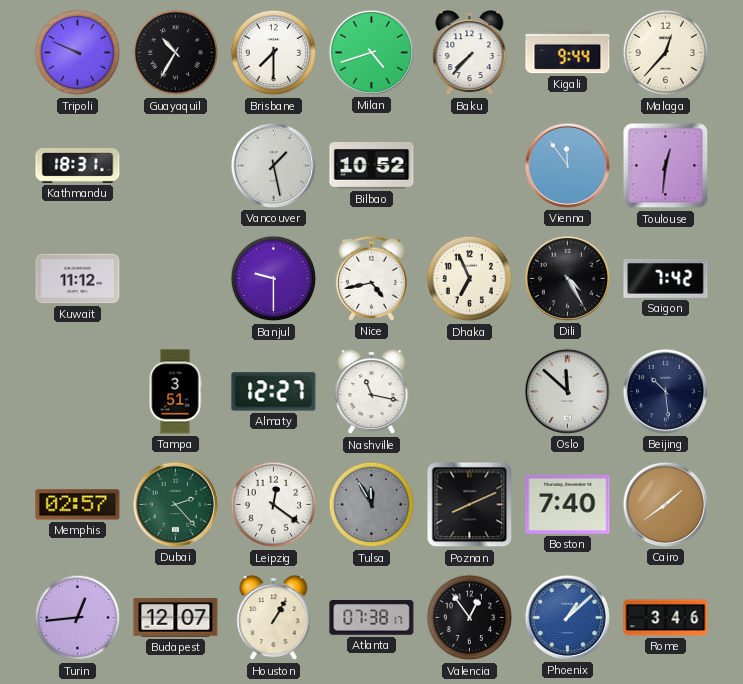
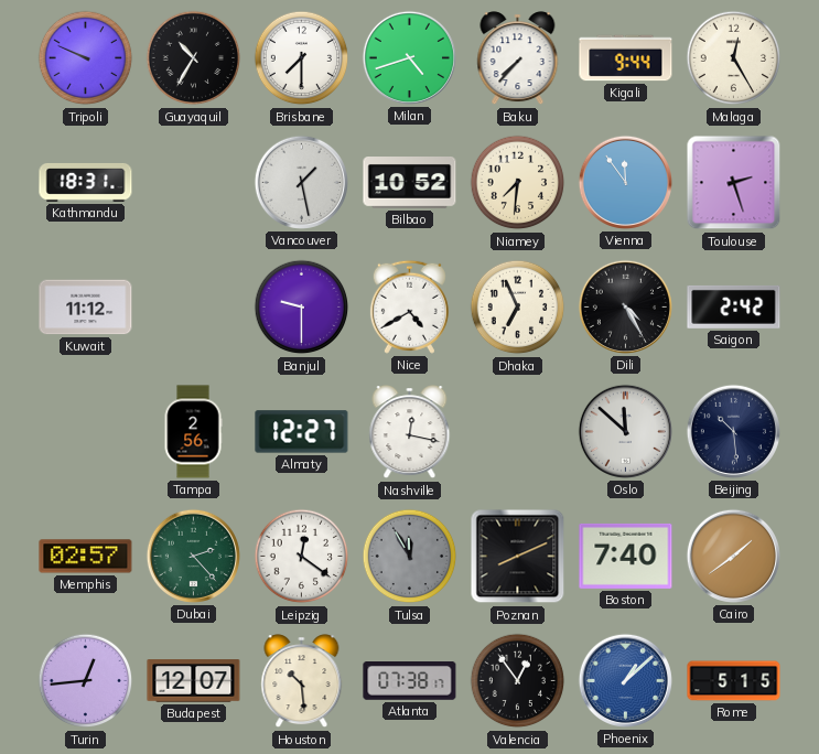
Malaga: 12:37 -> 12:25
Niamey: none -> 7:31
Toulouse: 12:31 -> 2:27
Nice: 4:43 -> 4:40
Saigon: 7:42 -> 2:42
Tampa: 3:51 -> 2:56
Nashville: 11:17 -> 12:17
Houston: 1:05 -> 10:29
Rome: 3:46 -> 5:15
